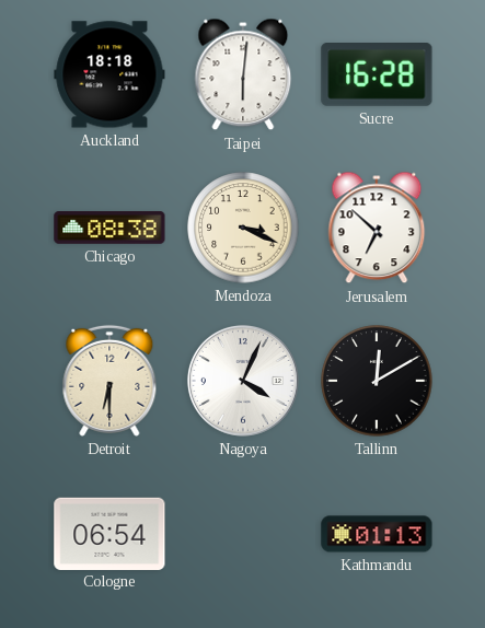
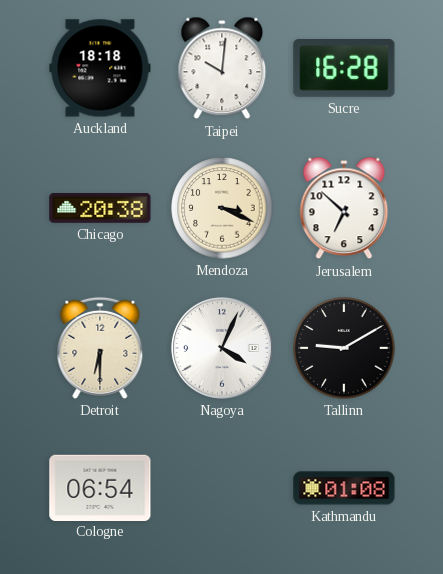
Taipei: 6:01 -> 10:01
Chicago: 08:38 -> 20:38
Tallinn: 12:10 -> 9:10
Kathmandu: 01:13 -> 01:08
